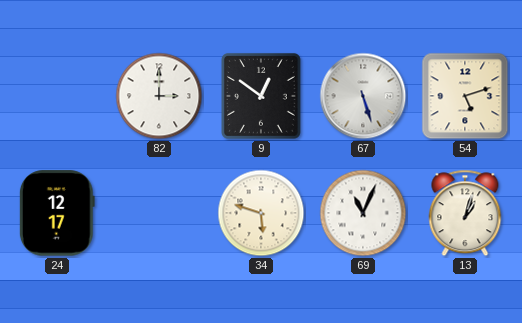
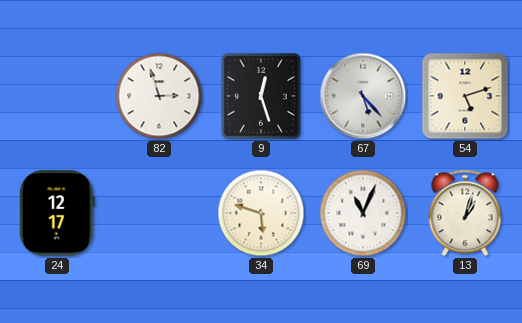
82: 3:00 -> 2:57
9: 12:51 -> 12:27
67: 5:27 -> 5:23
